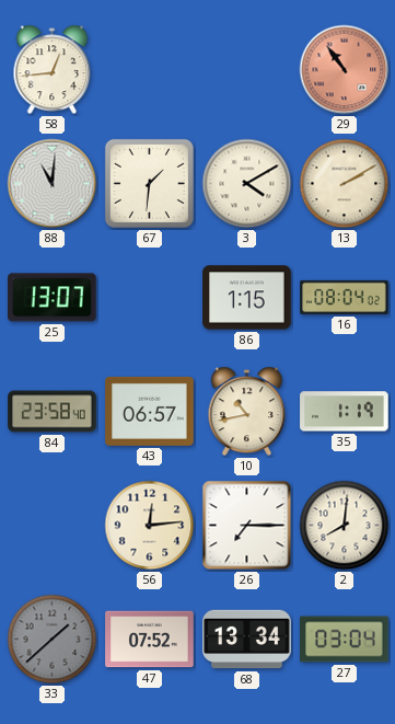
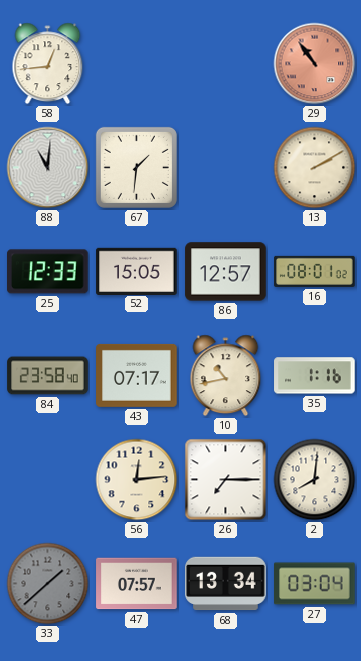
3: 4:10 -> none
25: 13:07 -> 12:33
52: none -> 15:05
86: 1:15 -> 12:57
16: 08:04 -> 08:01
43: 06:57 -> 07:17
35: 1:19 -> 1:16
47: 07:52 -> 07:57
